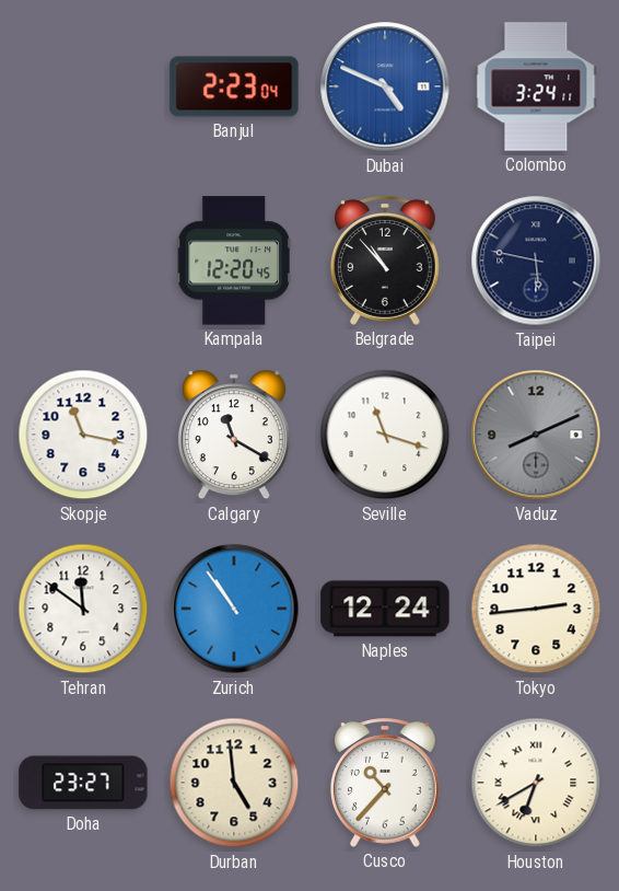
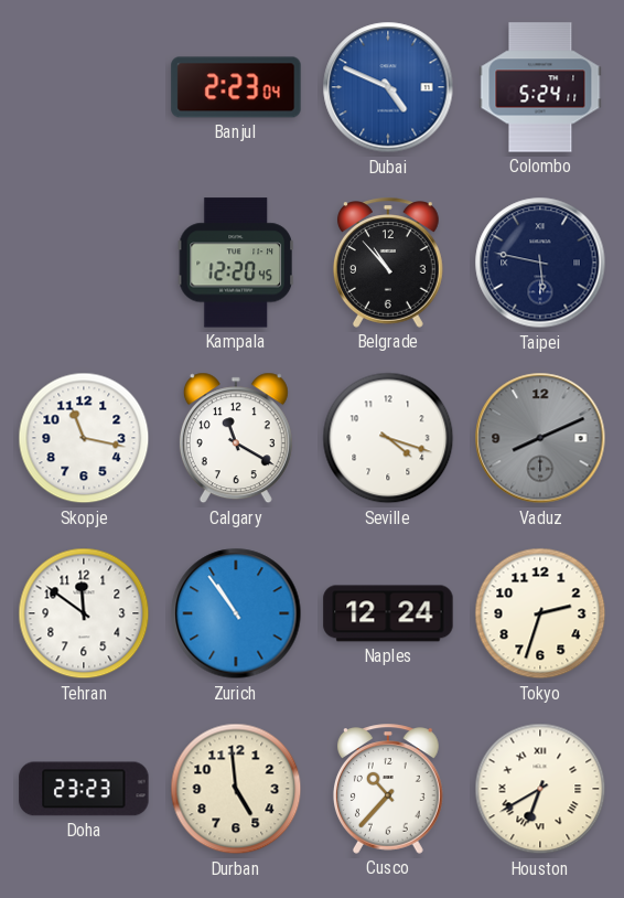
Colombo: 3:24 -> 5:24
Seville: 11:18 -> 4:18
Tokyo: 2:44 -> 2:33
Doha: 23:27 -> 23:23
